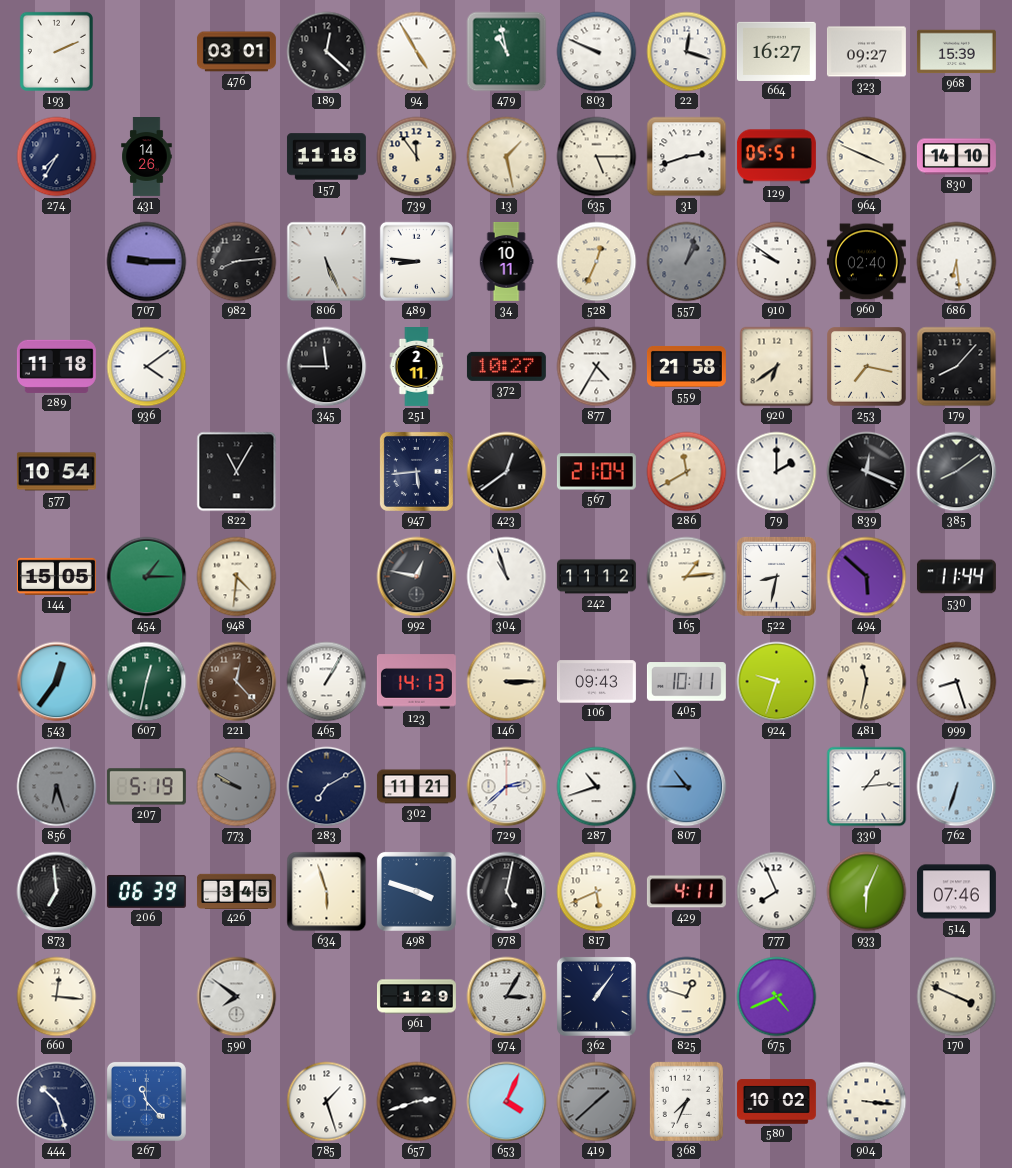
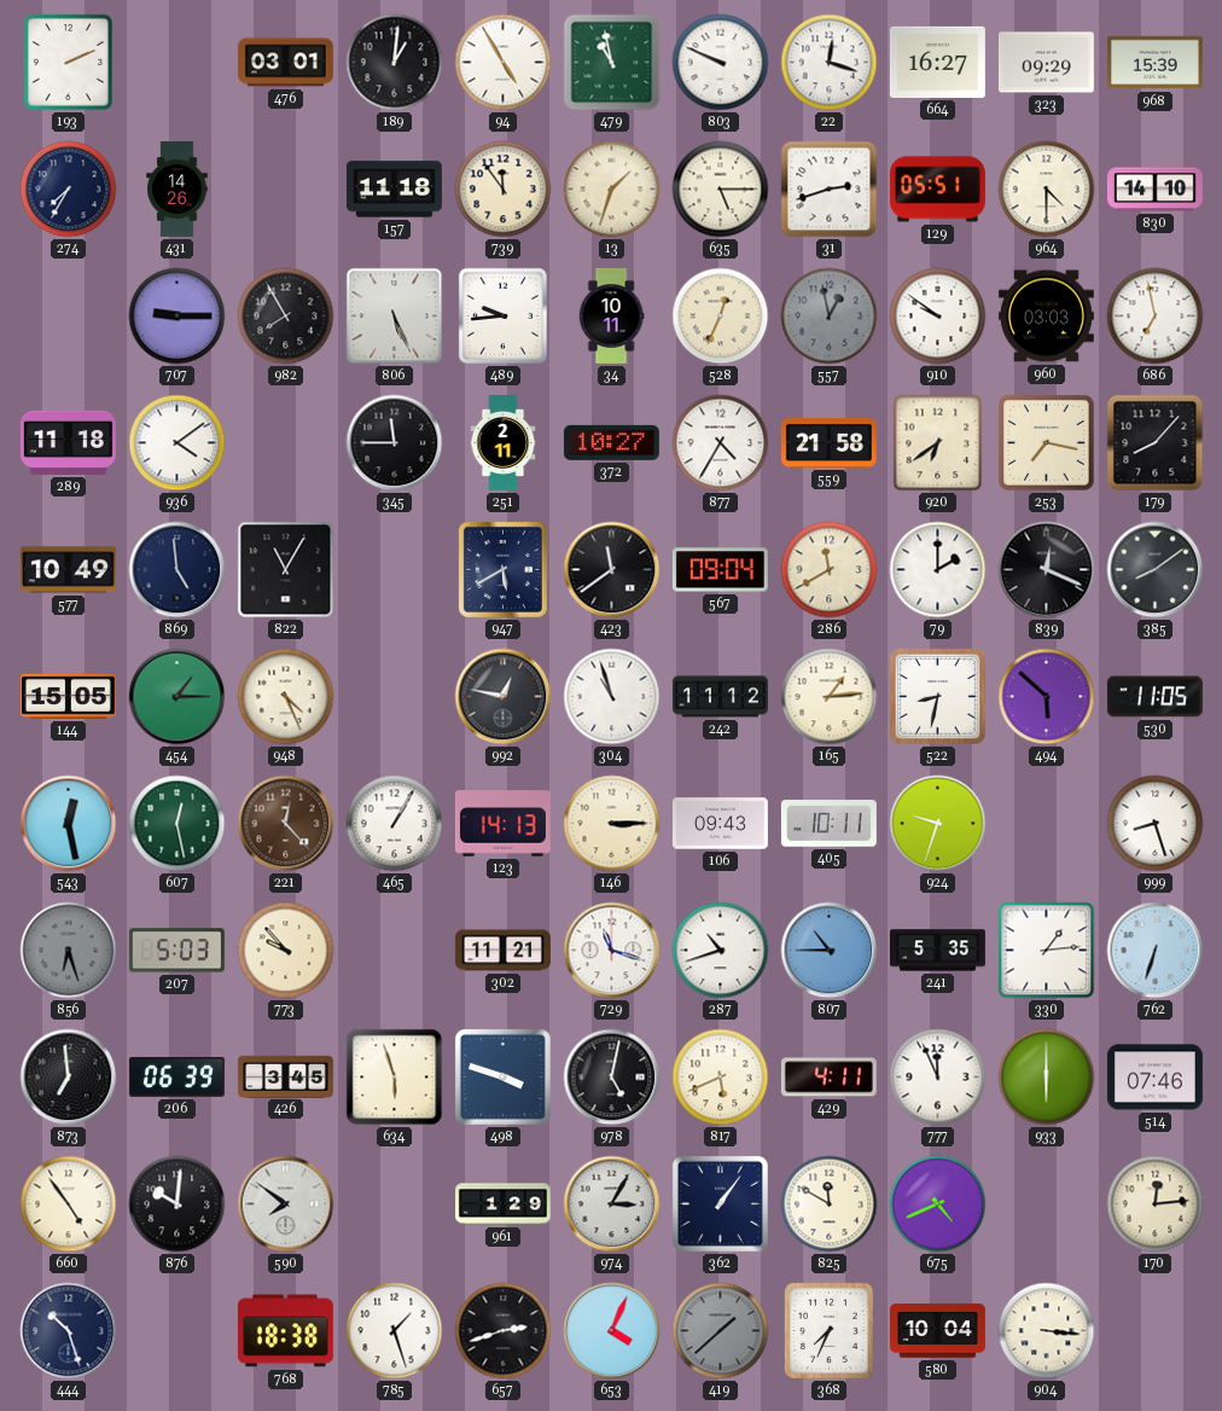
189: 12:22 -> 1:01
323: 09:27 -> 09:29
13: 1:28 -> 1:33
964: 3:49 -> 4:30
982: 8:14 -> 7:55
489: 8:46 -> 9:44
557: 1:03 -> 12:58
960: 02:40 -> 03:03
686: 6:29 -> 6:58
577: 10:54 -> 10:49
869: none -> 4:59
947: 5:44 -> 5:40
423: 12:39 -> 11:39
567: 21:04 -> 09:04
948: 4:31 -> 4:26
530: 11:44 -> 11:05
543: 12:36 -> 12:28
607: 12:32 -> 12:28
481: 11:32 -> none
207: 5:19 -> 5:03
773: 9:50 -> 9:53
773 dial: grey -> cream
283: 7:10 -> none
729: 2:38 -> 11:18
241: none -> 5:35
777: 7:56 -> 11:56
933: 6:04 -> 6:00
660: 12:16 -> 4:54
876: none -> 10:01
825: 12:48 -> 11:50
170: 3:49 -> 12:14
267: 11:23 -> none
768: none -> 18:38
580: 10:02 -> 10:04
